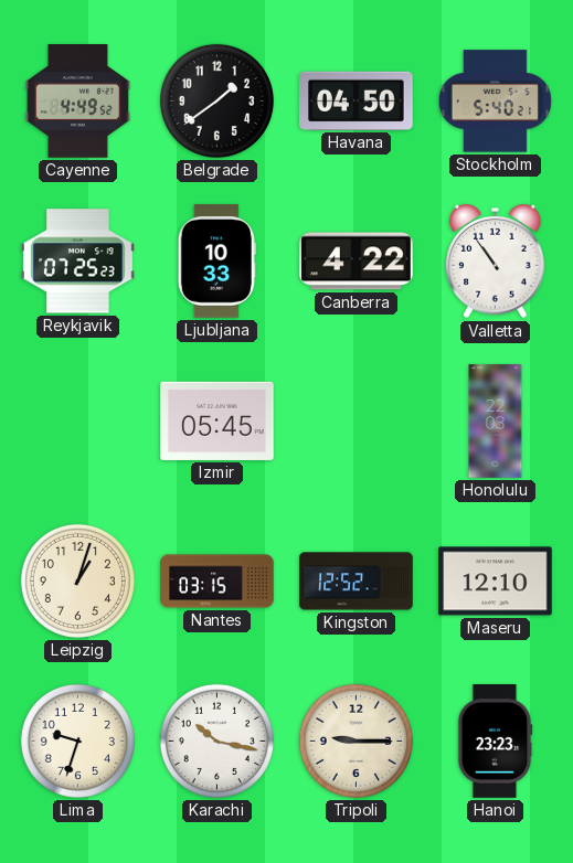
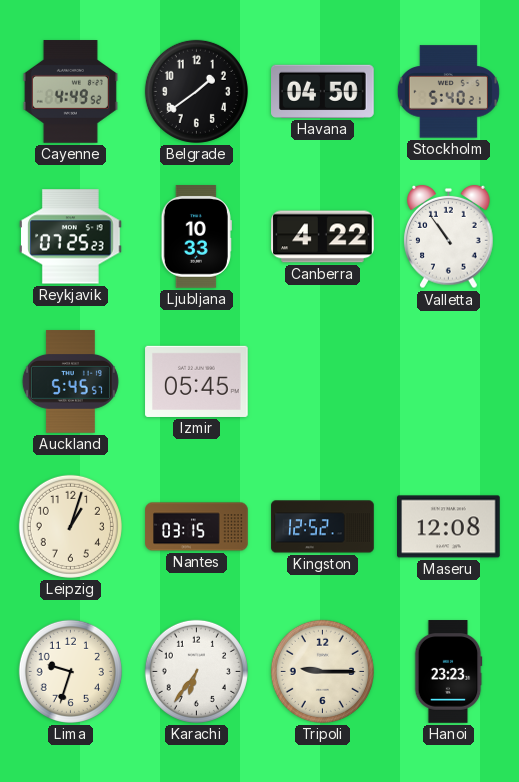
Auckland: none -> 5:45
Honolulu: 22:03 -> none
Maseru: 12:10 -> 12:08
Karachi: 10:17 -> 6:36
